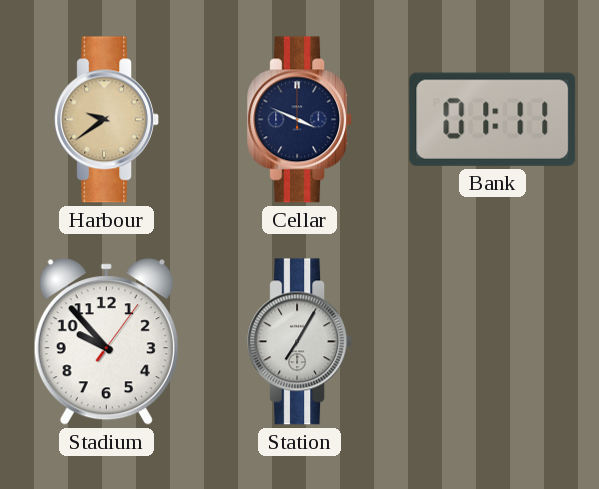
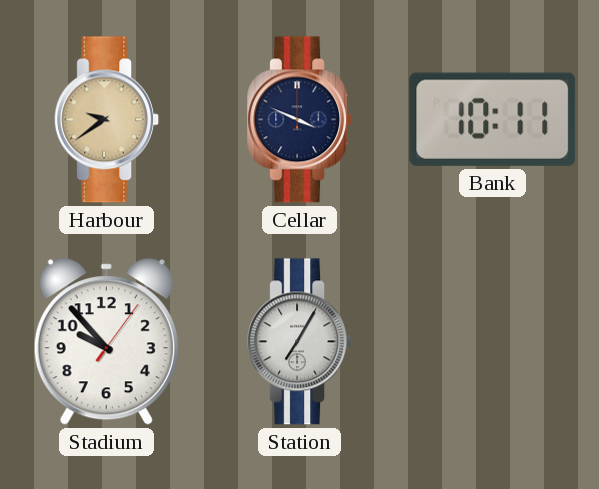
Bank: 01:11 -> 10:11
